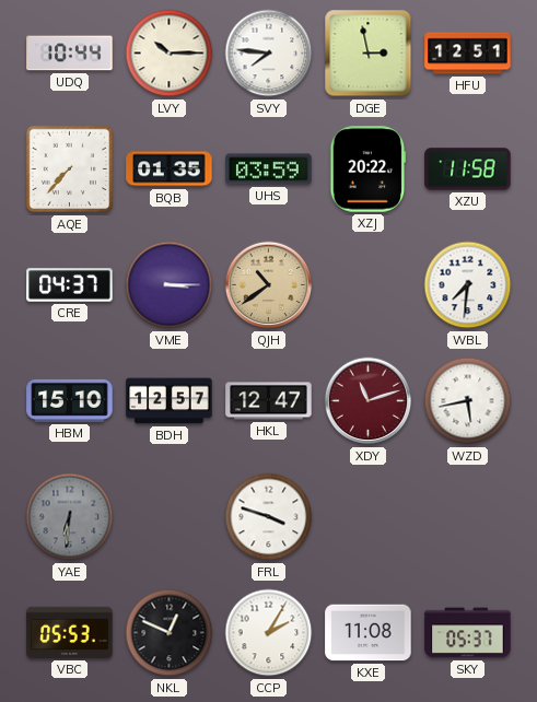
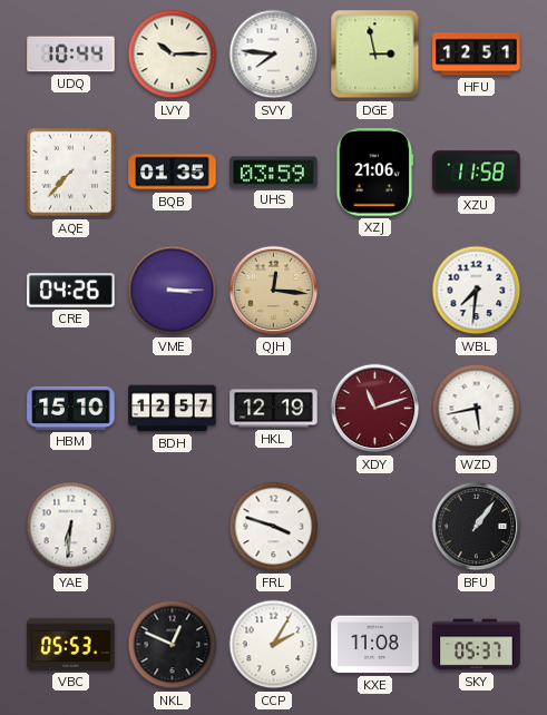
XZJ: 20:22 -> 21:06
CRE: 04:37 -> 04:26
QJH: 10:39 -> 12:16
HKL: 12:47 -> 12:19
YAE dial: grey -> white
BFU: none -> 1:06
